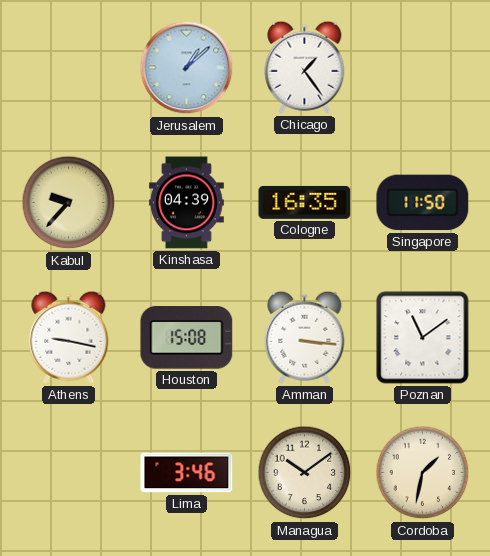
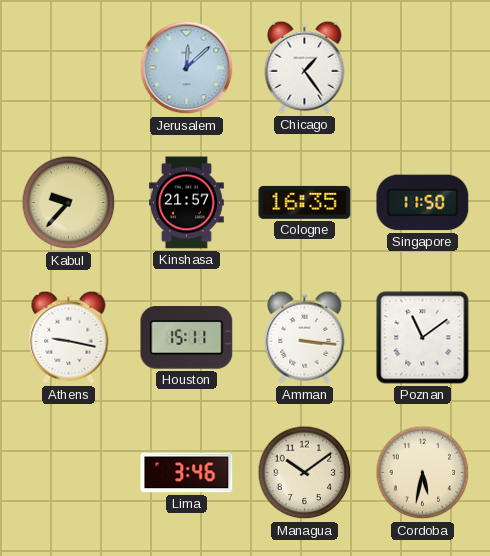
Jerusalem: 1:08 -> 12:08
Kinshasa: 04:39 -> 21:57
Houston: 15:08 -> 15:11
Cordoba: 1:32 -> 5:32
